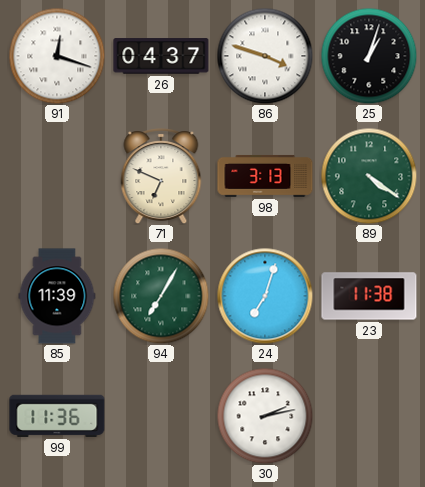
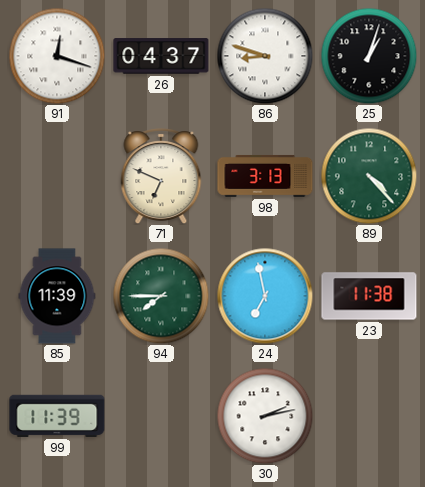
86: 3:48 -> 8:48
89: 4:21 -> 4:23
94: 7:05 -> 7:45
24: 7:03 -> 6:58
99: 11:36 -> 11:39
